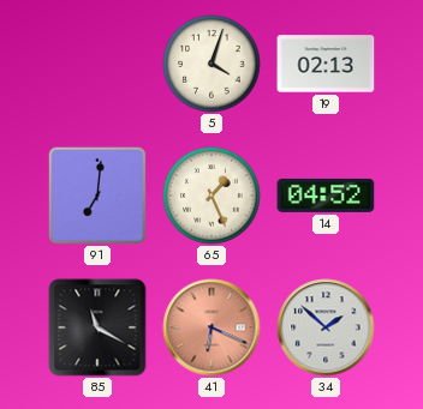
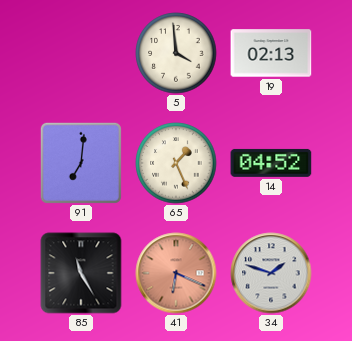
5: 4:03 -> 3:59
85: 11:20 -> 11:25
34: 1:52 -> 1:48
